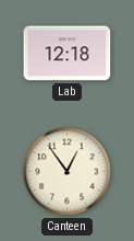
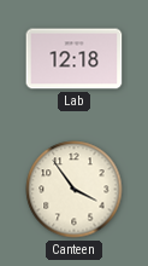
Canteen: 12:54 -> 3:54
